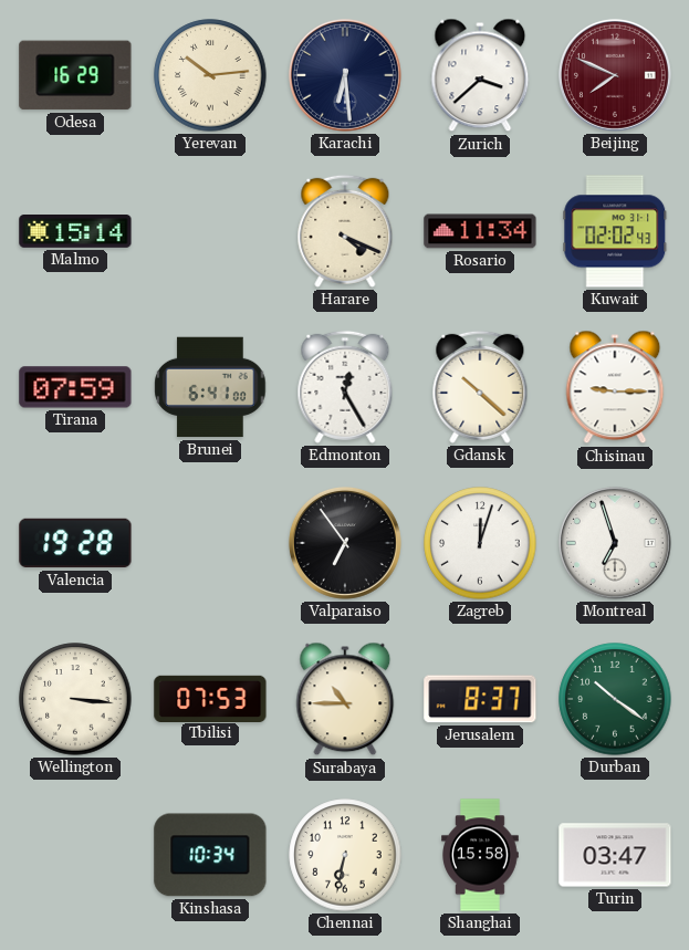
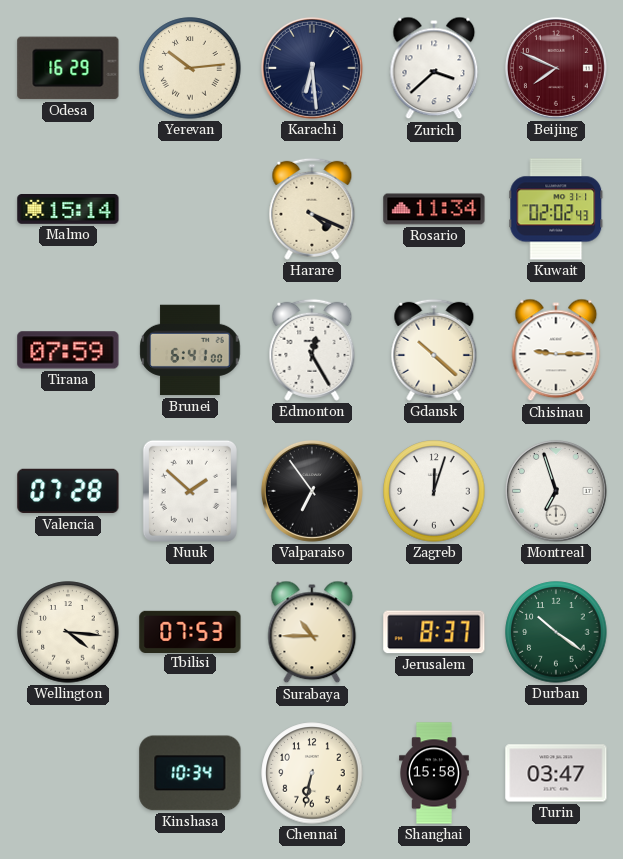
Valencia: 19:28 -> 07:28
Nuuk: none -> 1:52
Wellington: 3:16 -> 4:16
